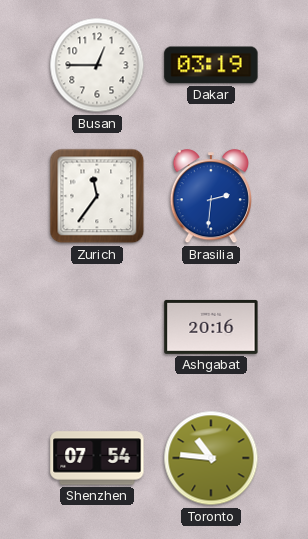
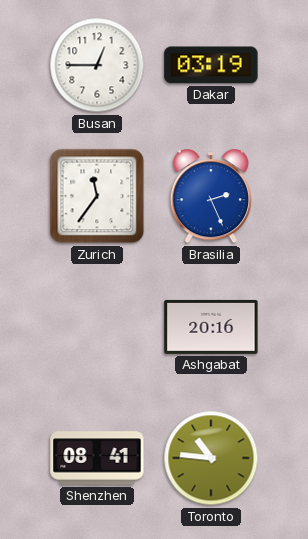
Brasilia: 2:31 -> 2:26
Shenzhen: 07:54 -> 08:41
